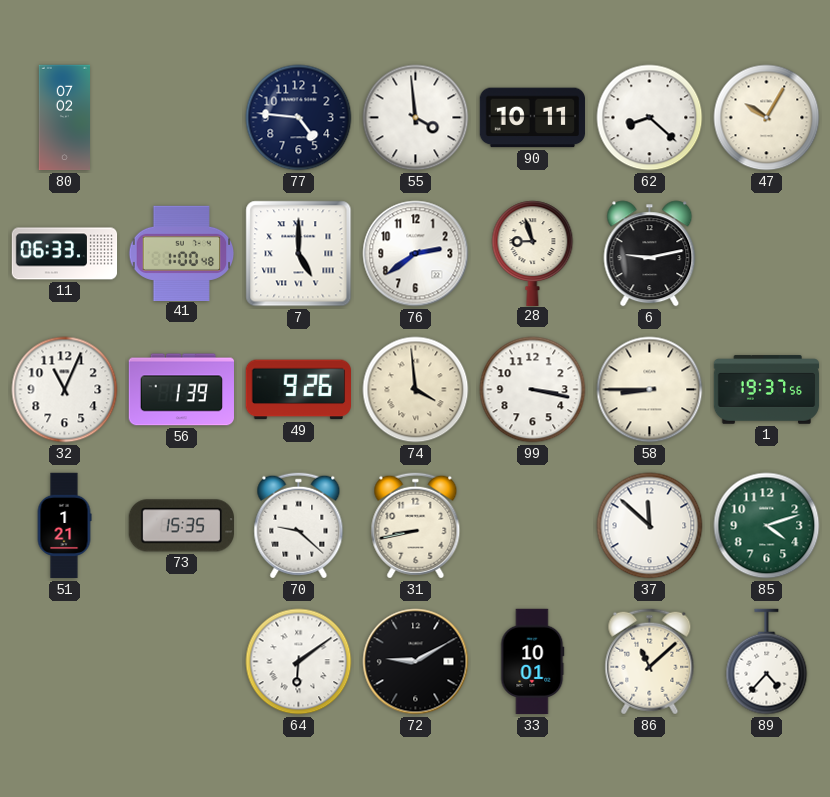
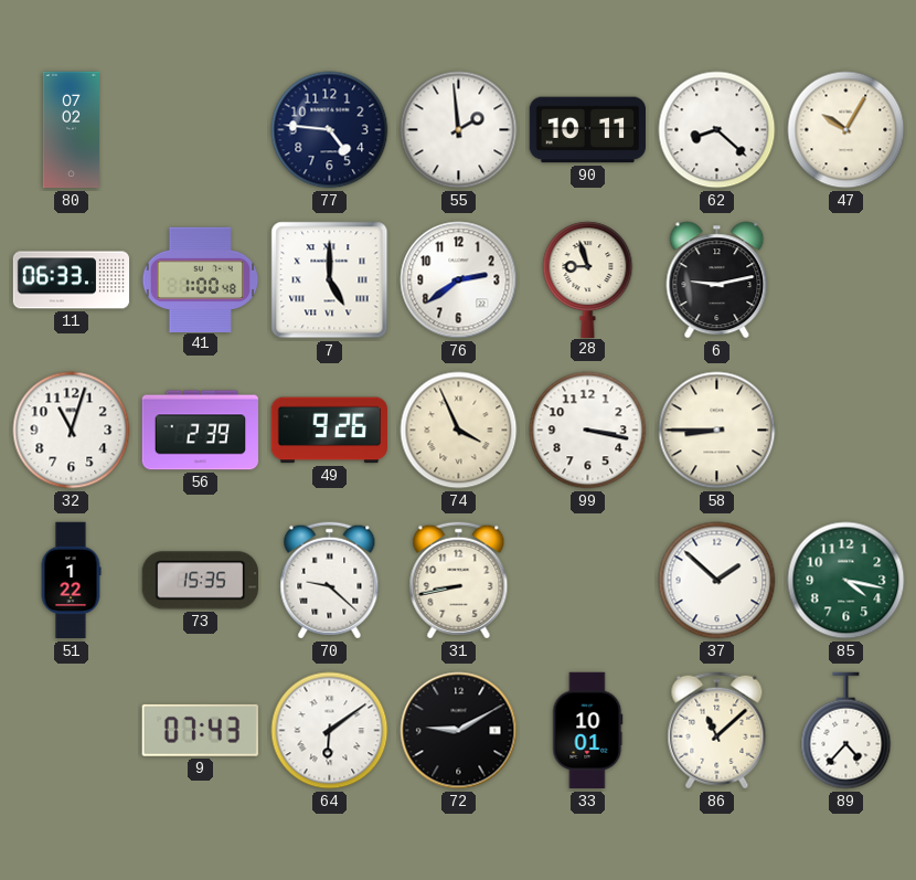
55: 3:59 -> 1:59
32: 11:04 -> 11:03
56: 1:39 -> 2:39
74: 3:59 -> 3:56
1: 19:37 -> none
51: 1:21 -> 1:22
37: 11:52 -> 1:52
85: 4:12 -> 4:17
9: none -> 07:43
